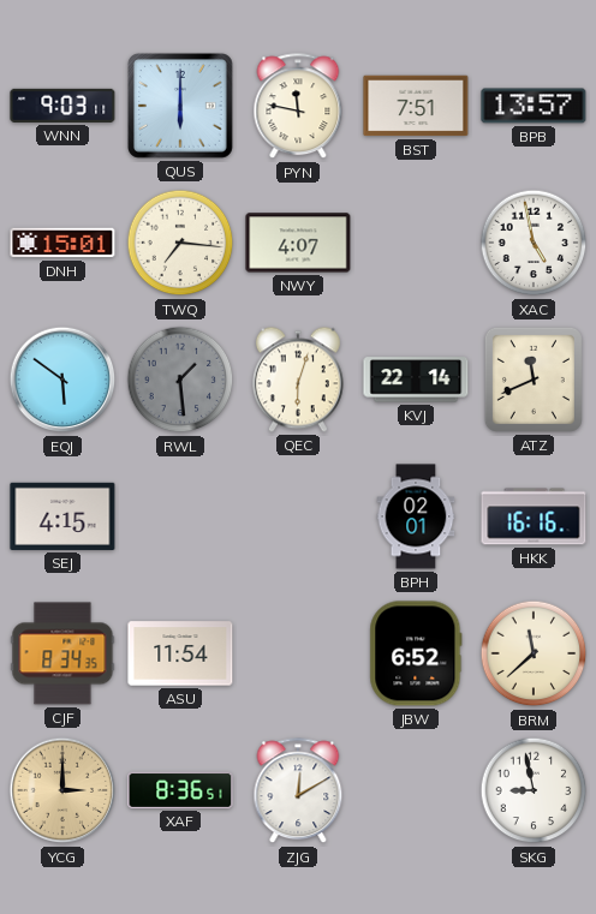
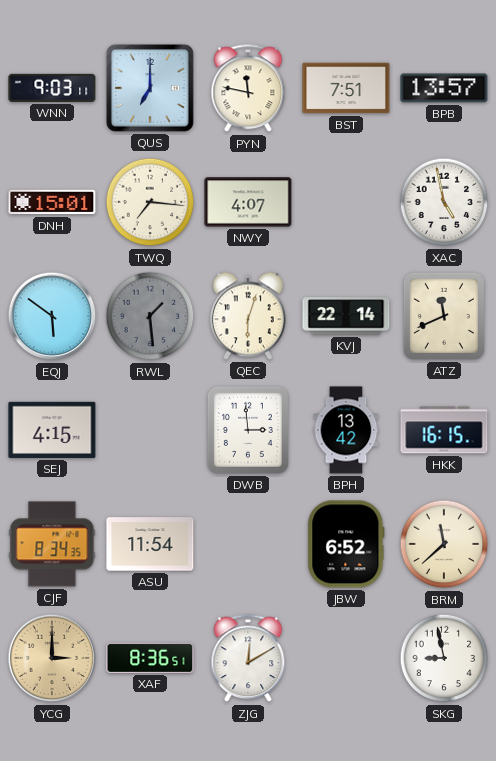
QUS: 6:00 -> 7:00
DWB: none -> 2:59
BPH: 02:01 -> 13:42
HKK: 16:16 -> 16:15
